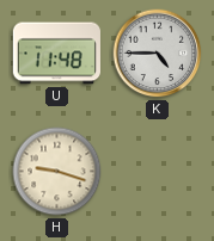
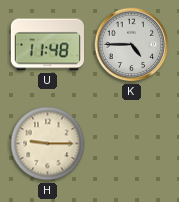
H: 9:18 -> 9:15
